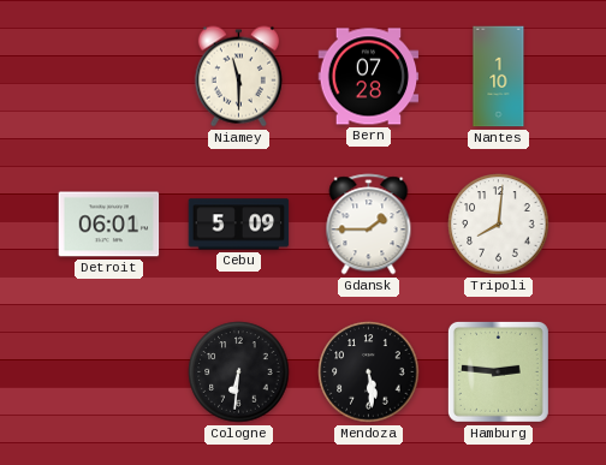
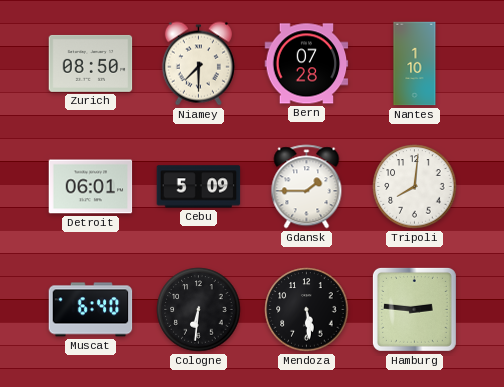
Zurich: none -> 08:50
Niamey: 11:30 -> 7:30
Muscat: none -> 6:40
